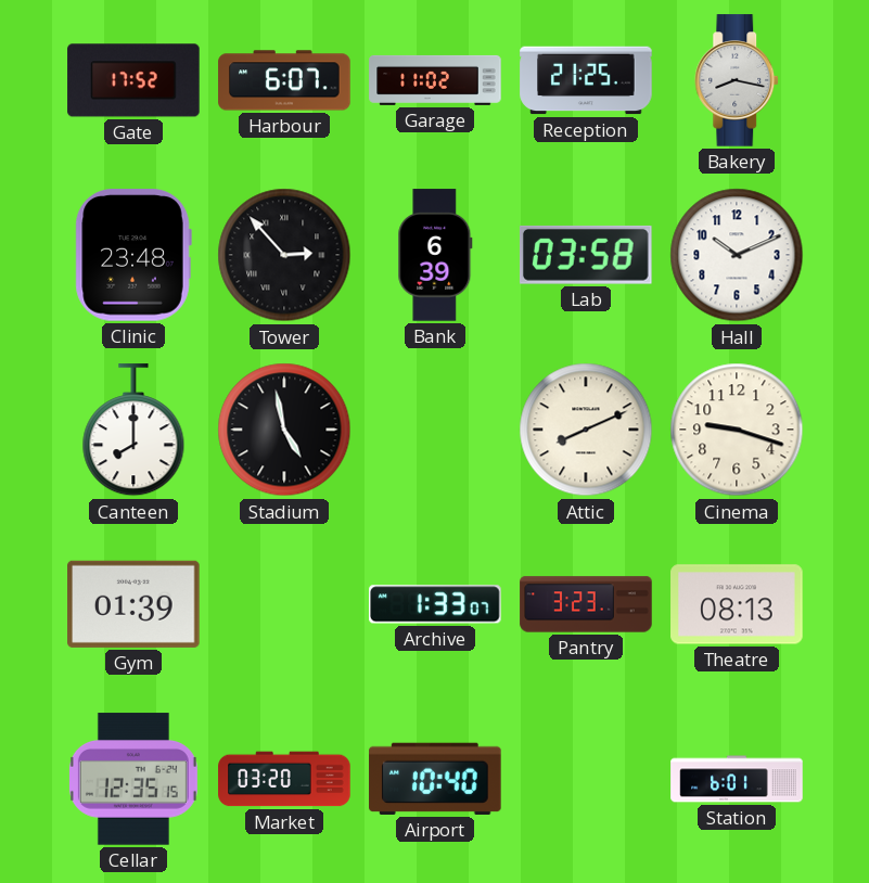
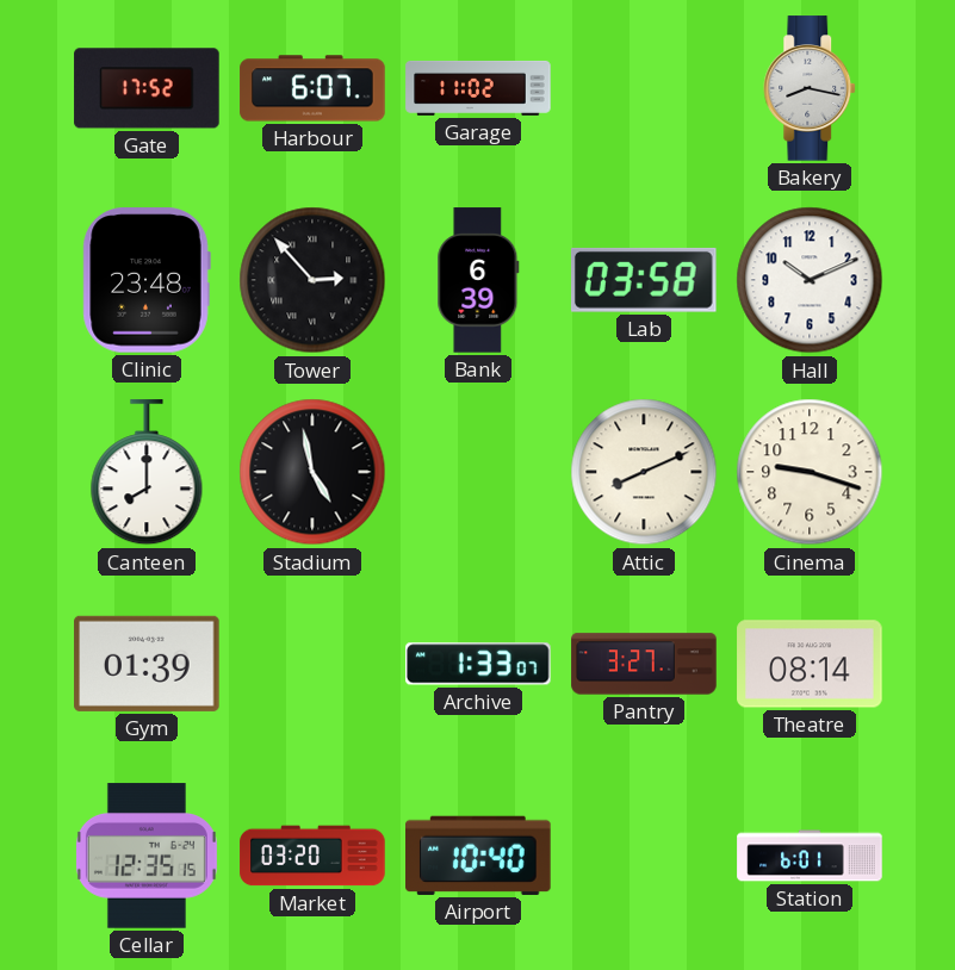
Reception: 21:25 -> none
Pantry: 3:23 -> 3:27
Theatre: 08:13 -> 08:14
